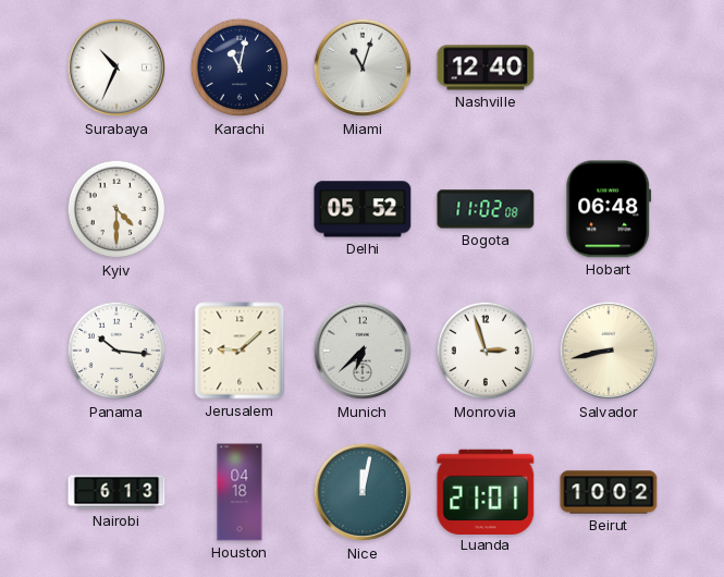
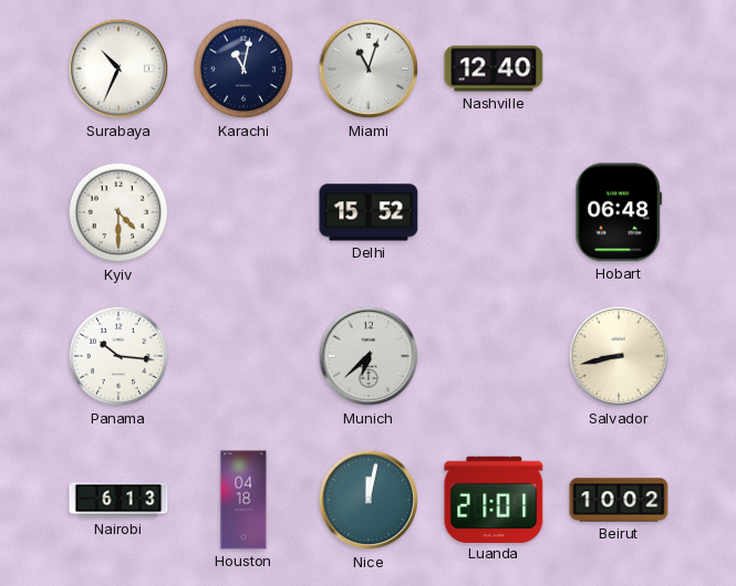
Delhi: 05:52 -> 15:52
Bogota: 11:02 -> none
Jerusalem: 9:08 -> none
Monrovia: 2:57 -> none
